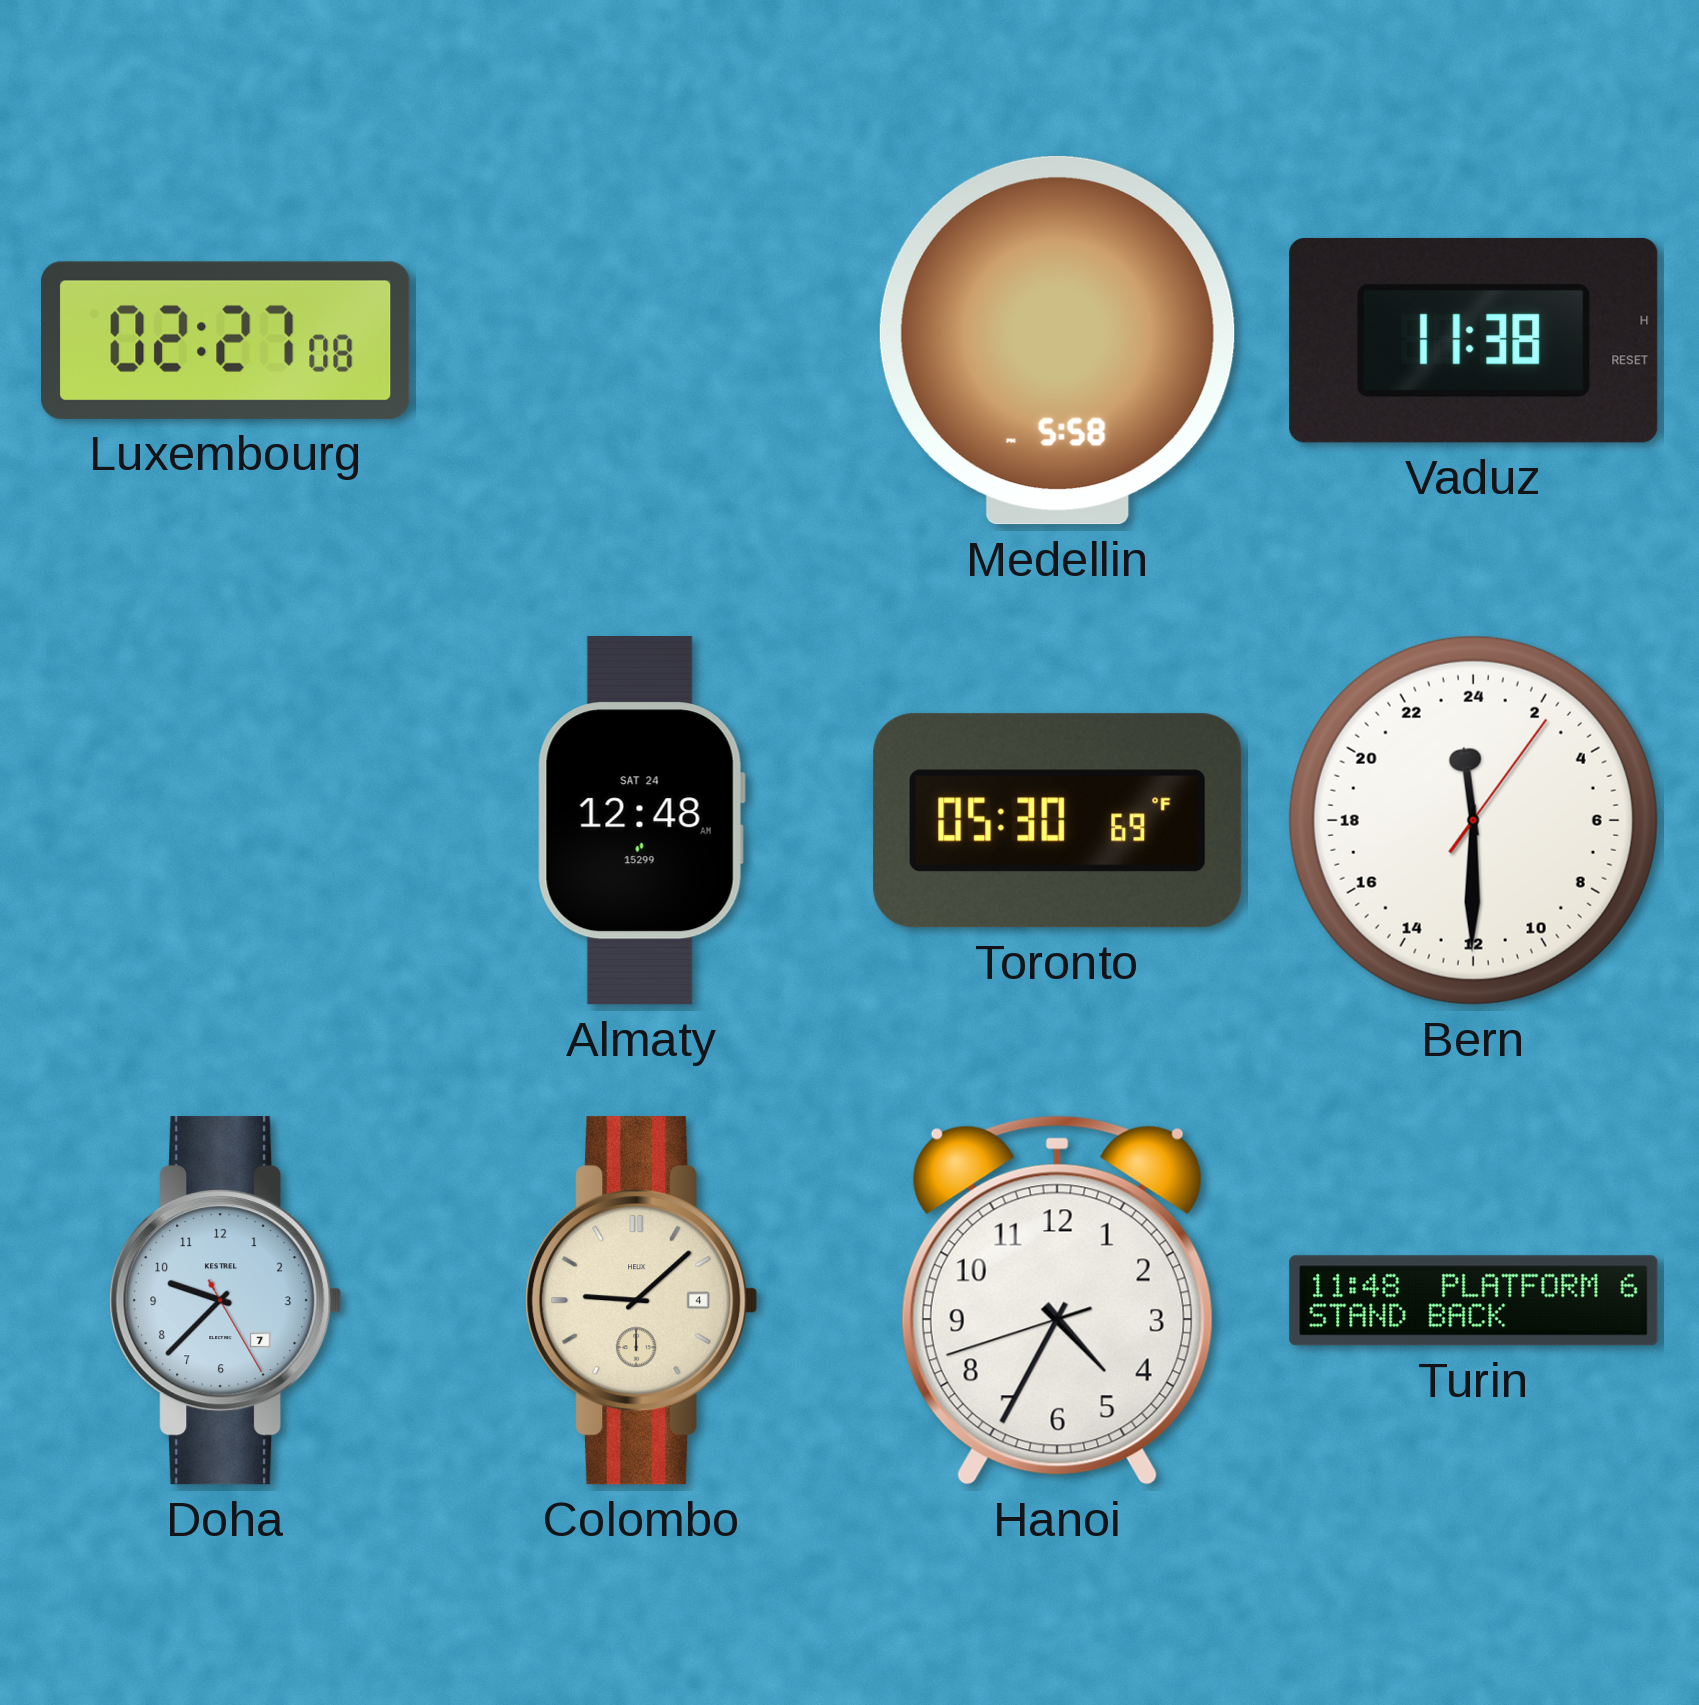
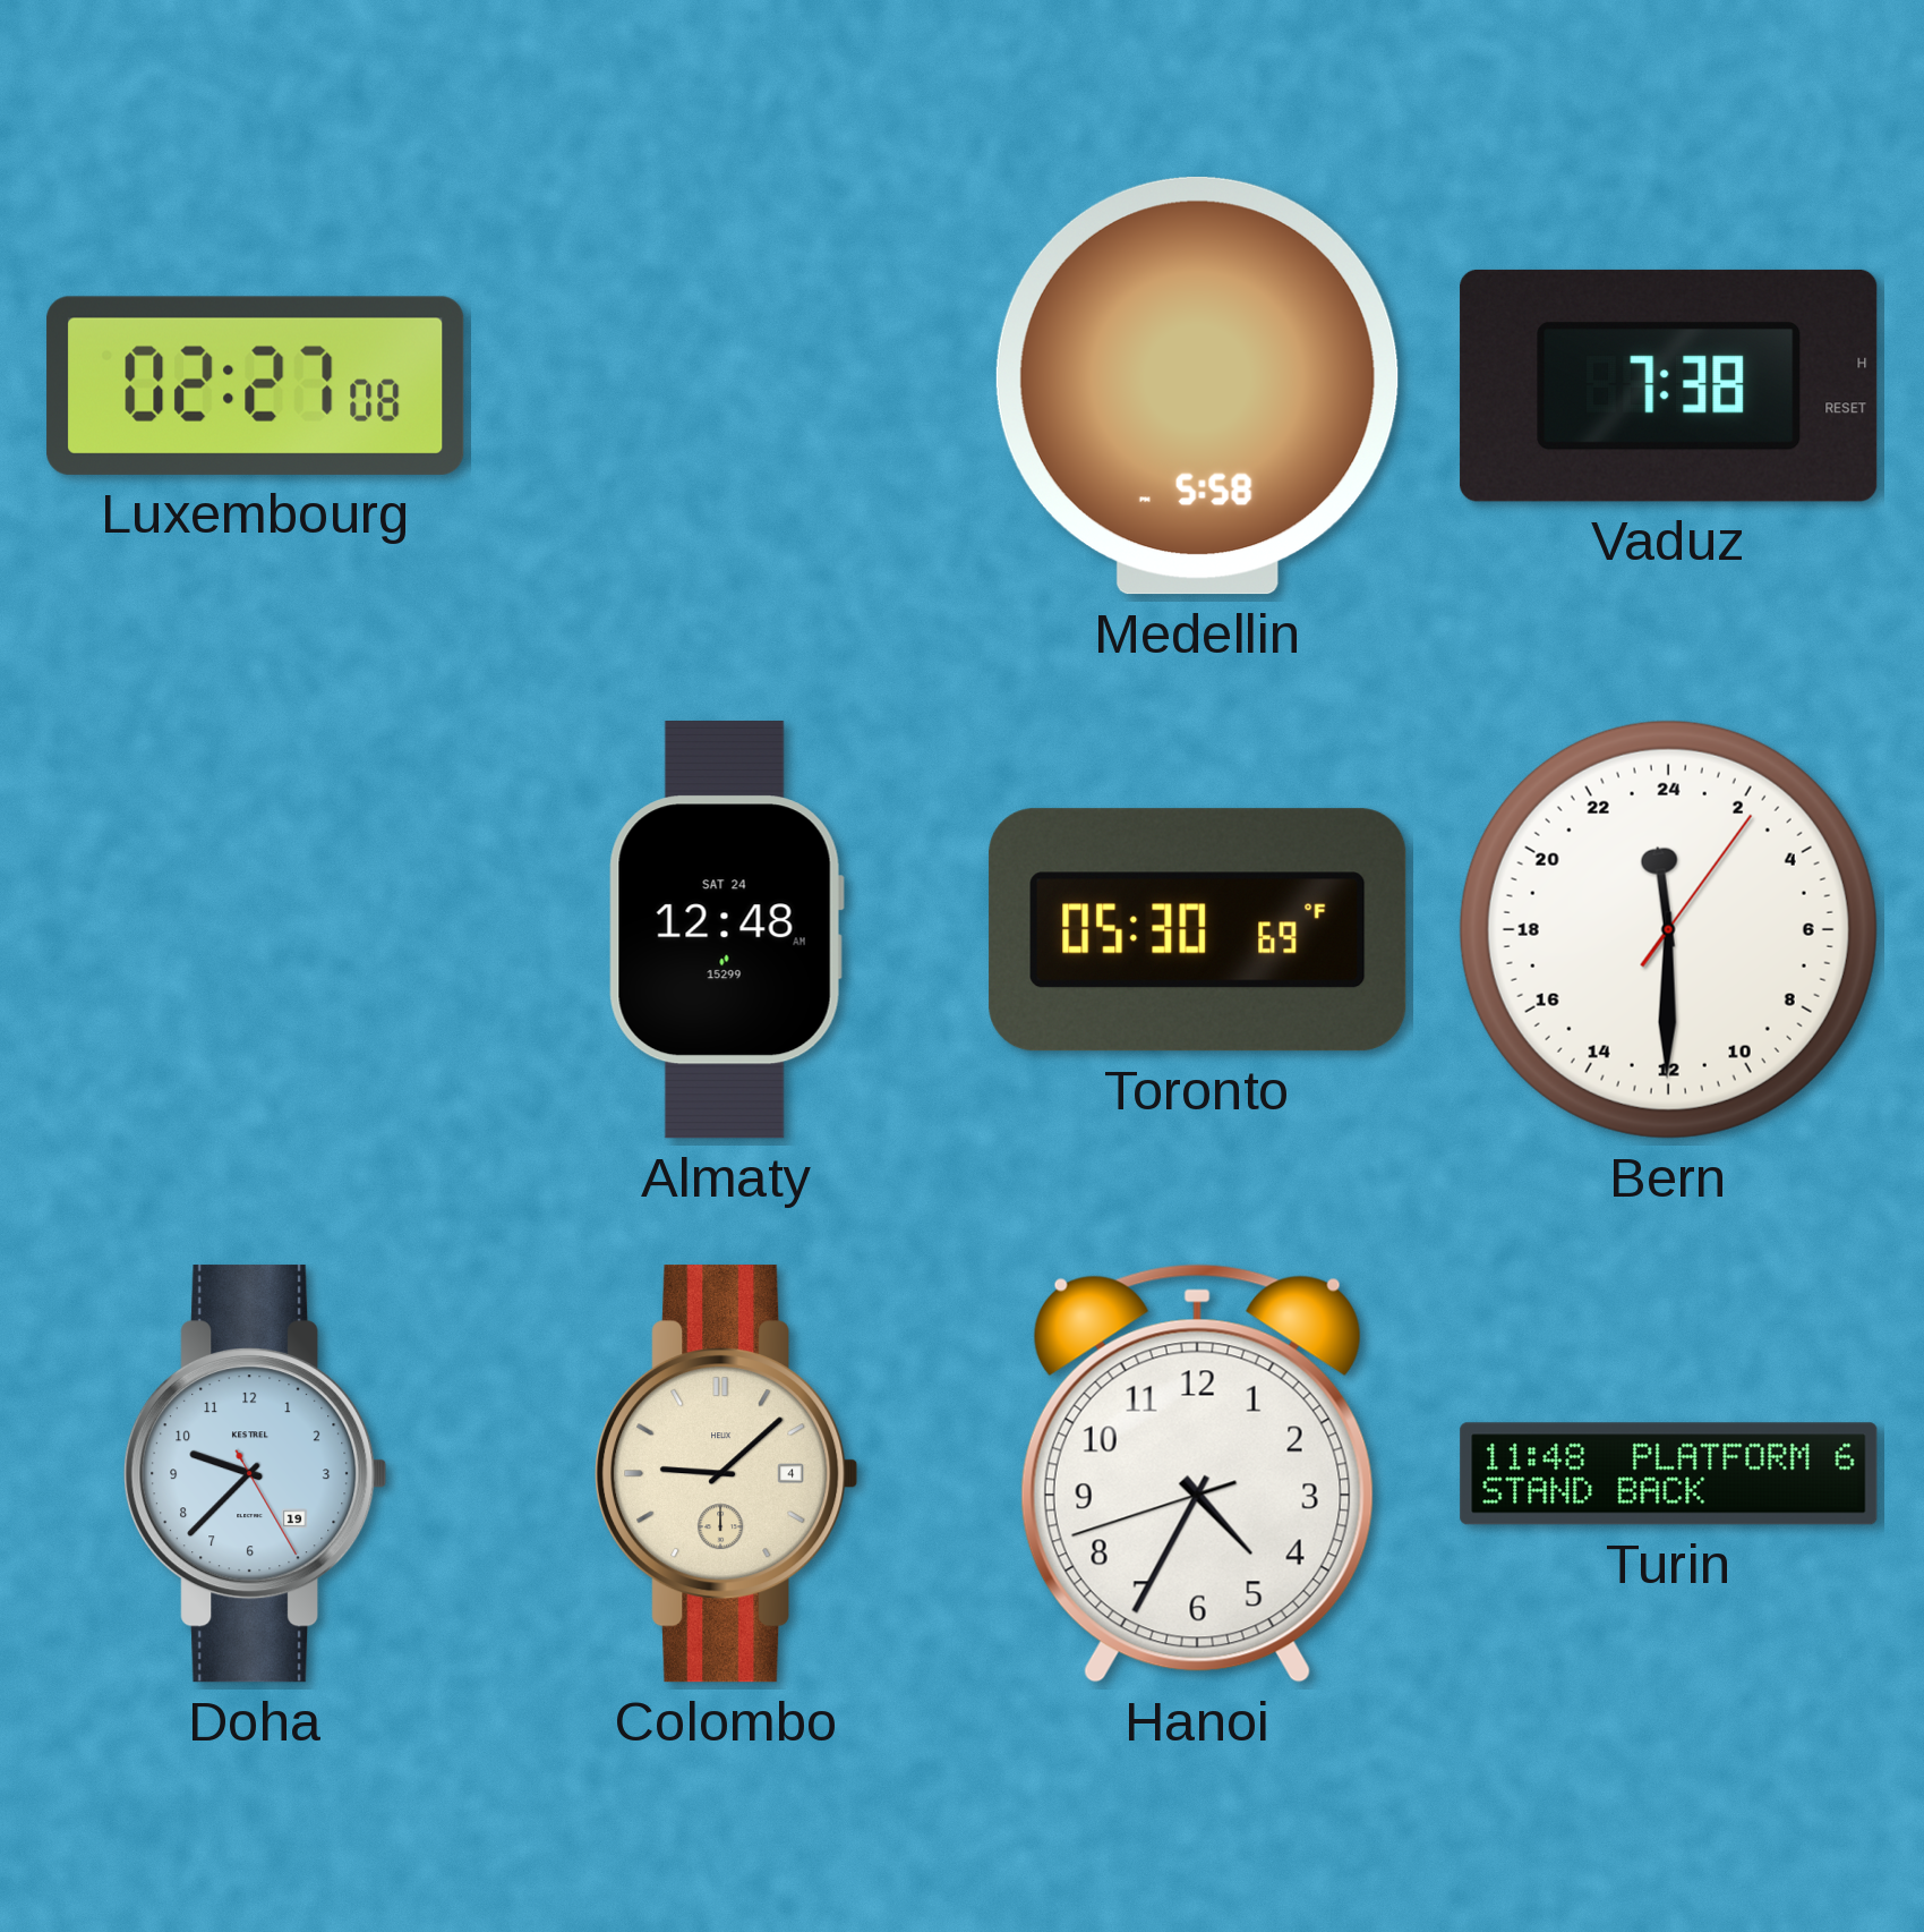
Vaduz: 11:38 -> 7:38
Doha date: 7 -> 19
